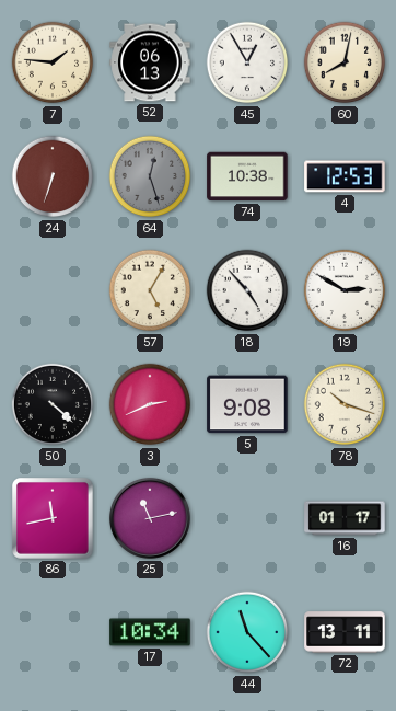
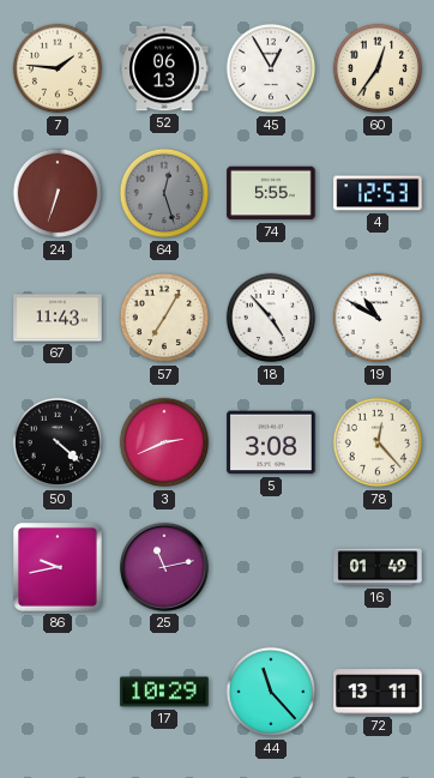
60: 8:02 -> 12:36
74: 10:38 -> 5:55
67: none -> 11:43
57: 5:05 -> 7:05
19: 2:50 -> 10:50
5: 9:08 -> 3:08
78: 10:18 -> 12:23
86: 11:43 -> 9:43
16: 01:17 -> 01:49
17: 10:34 -> 10:29
